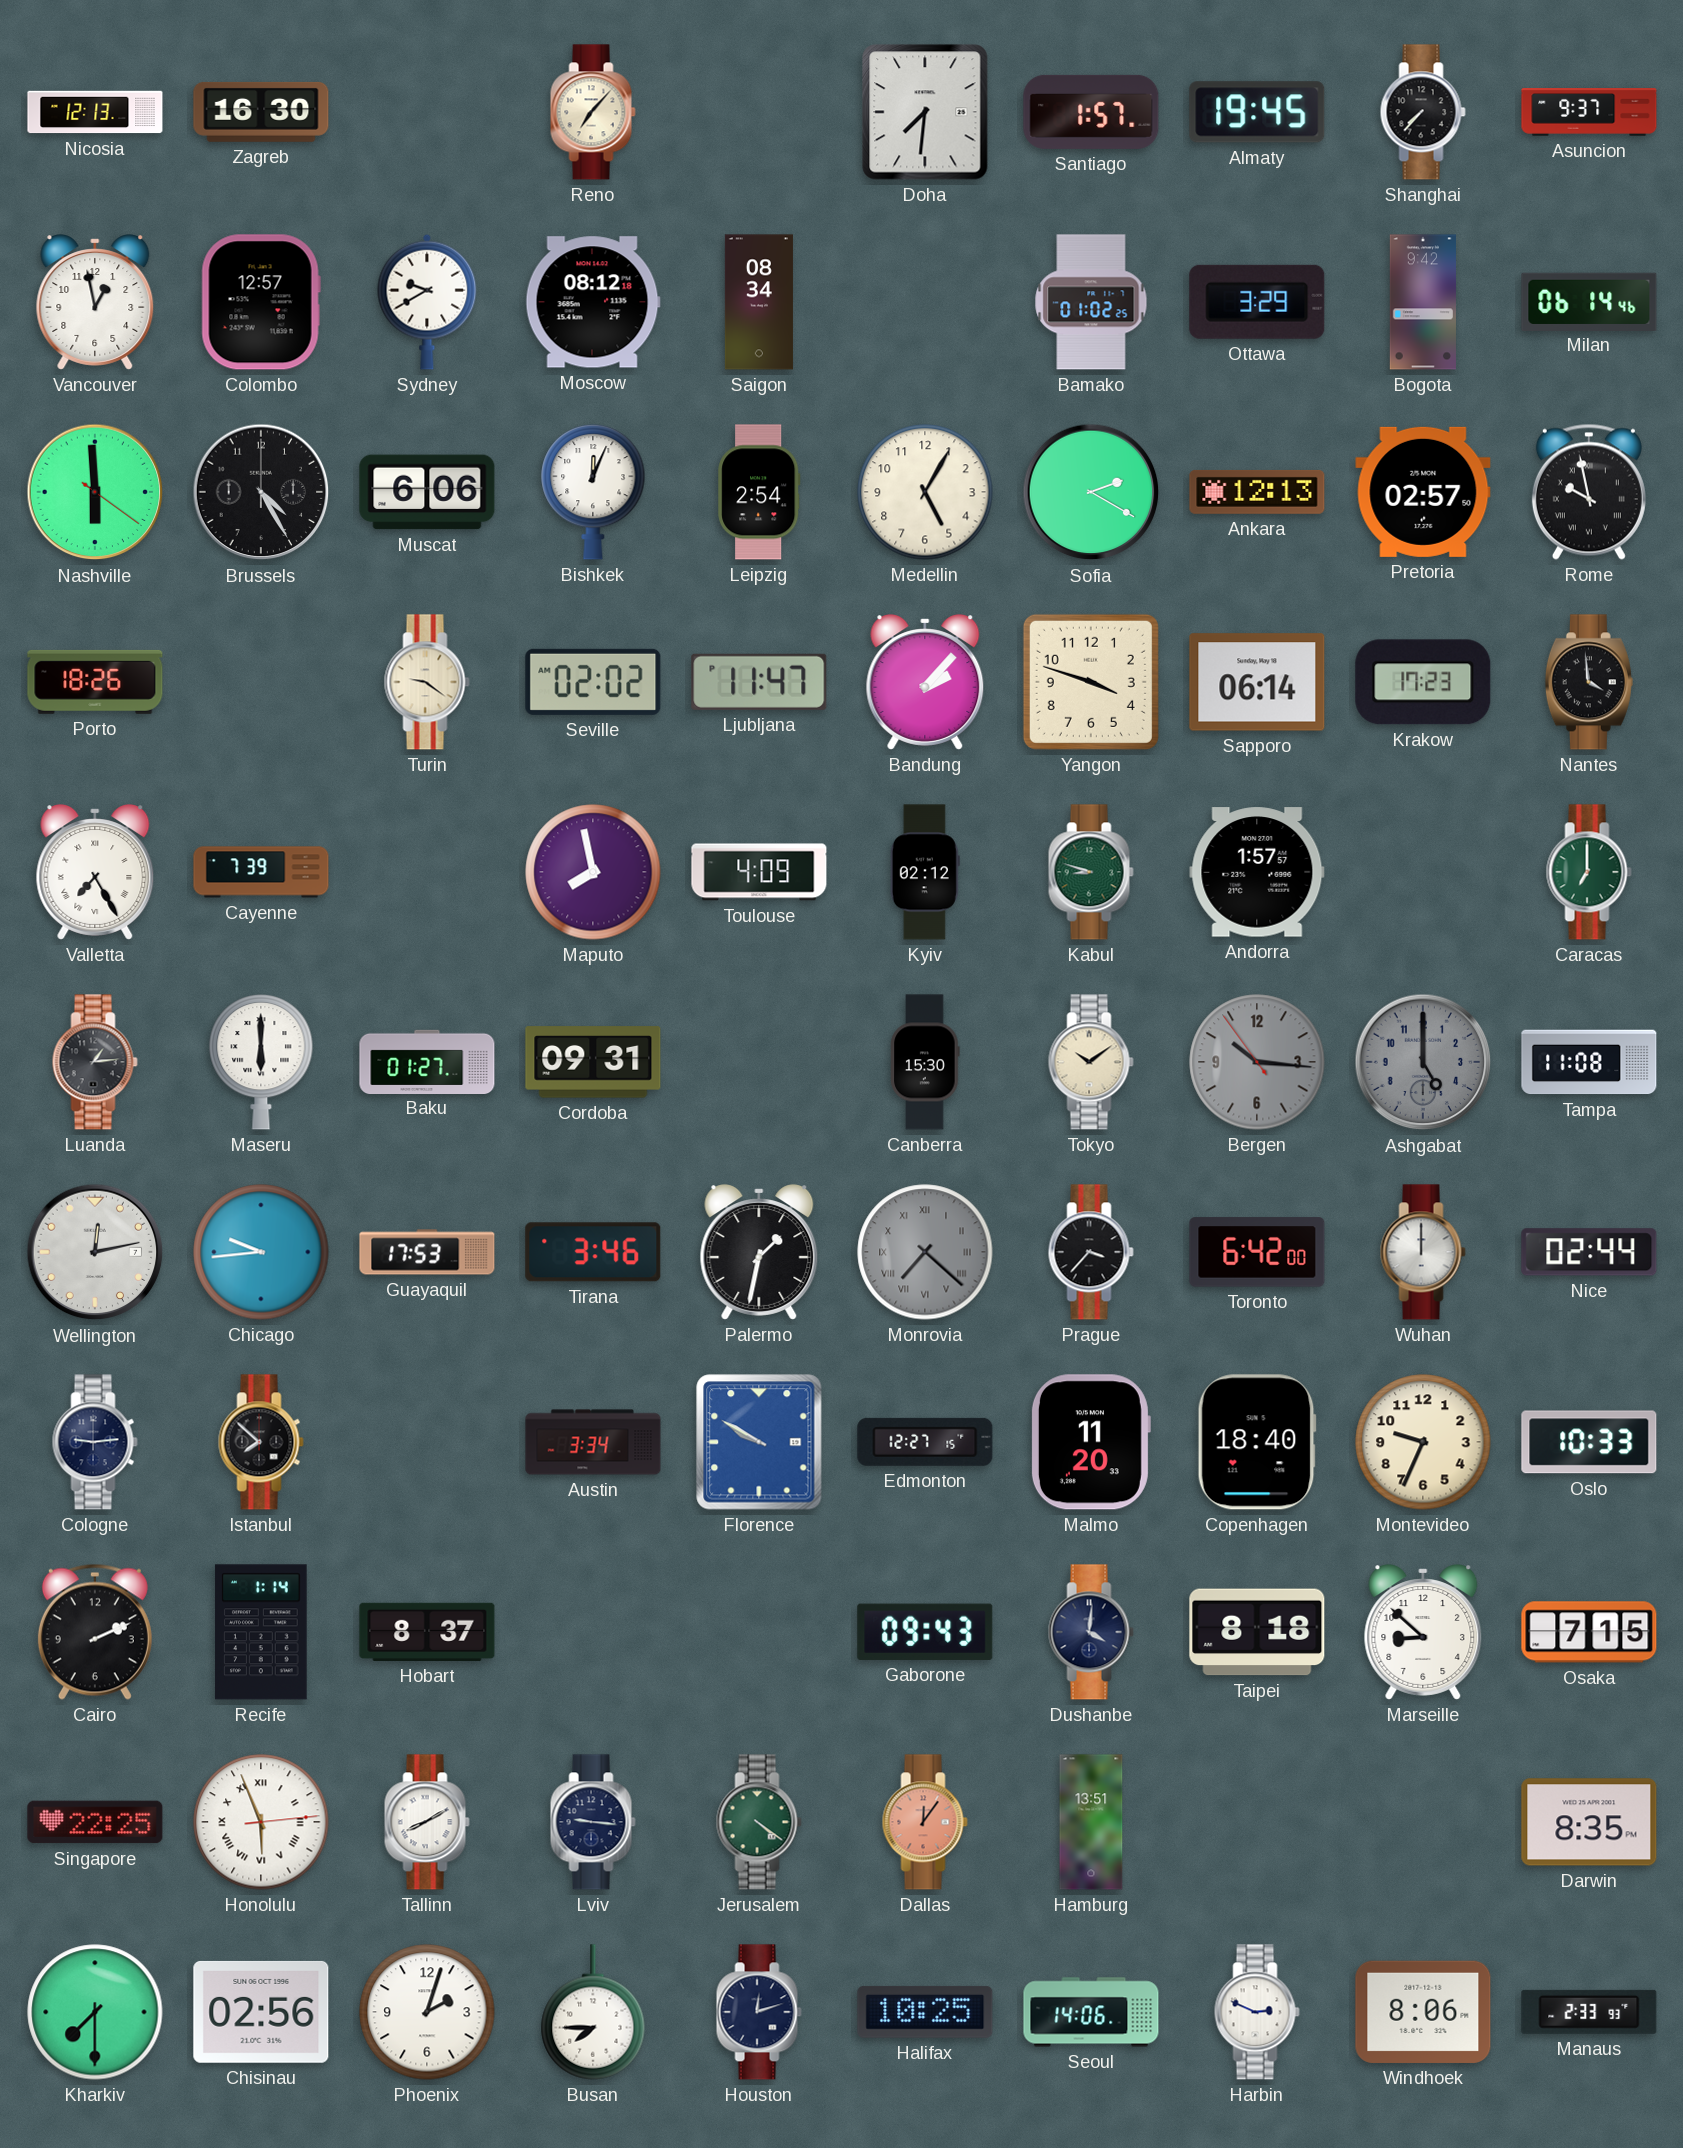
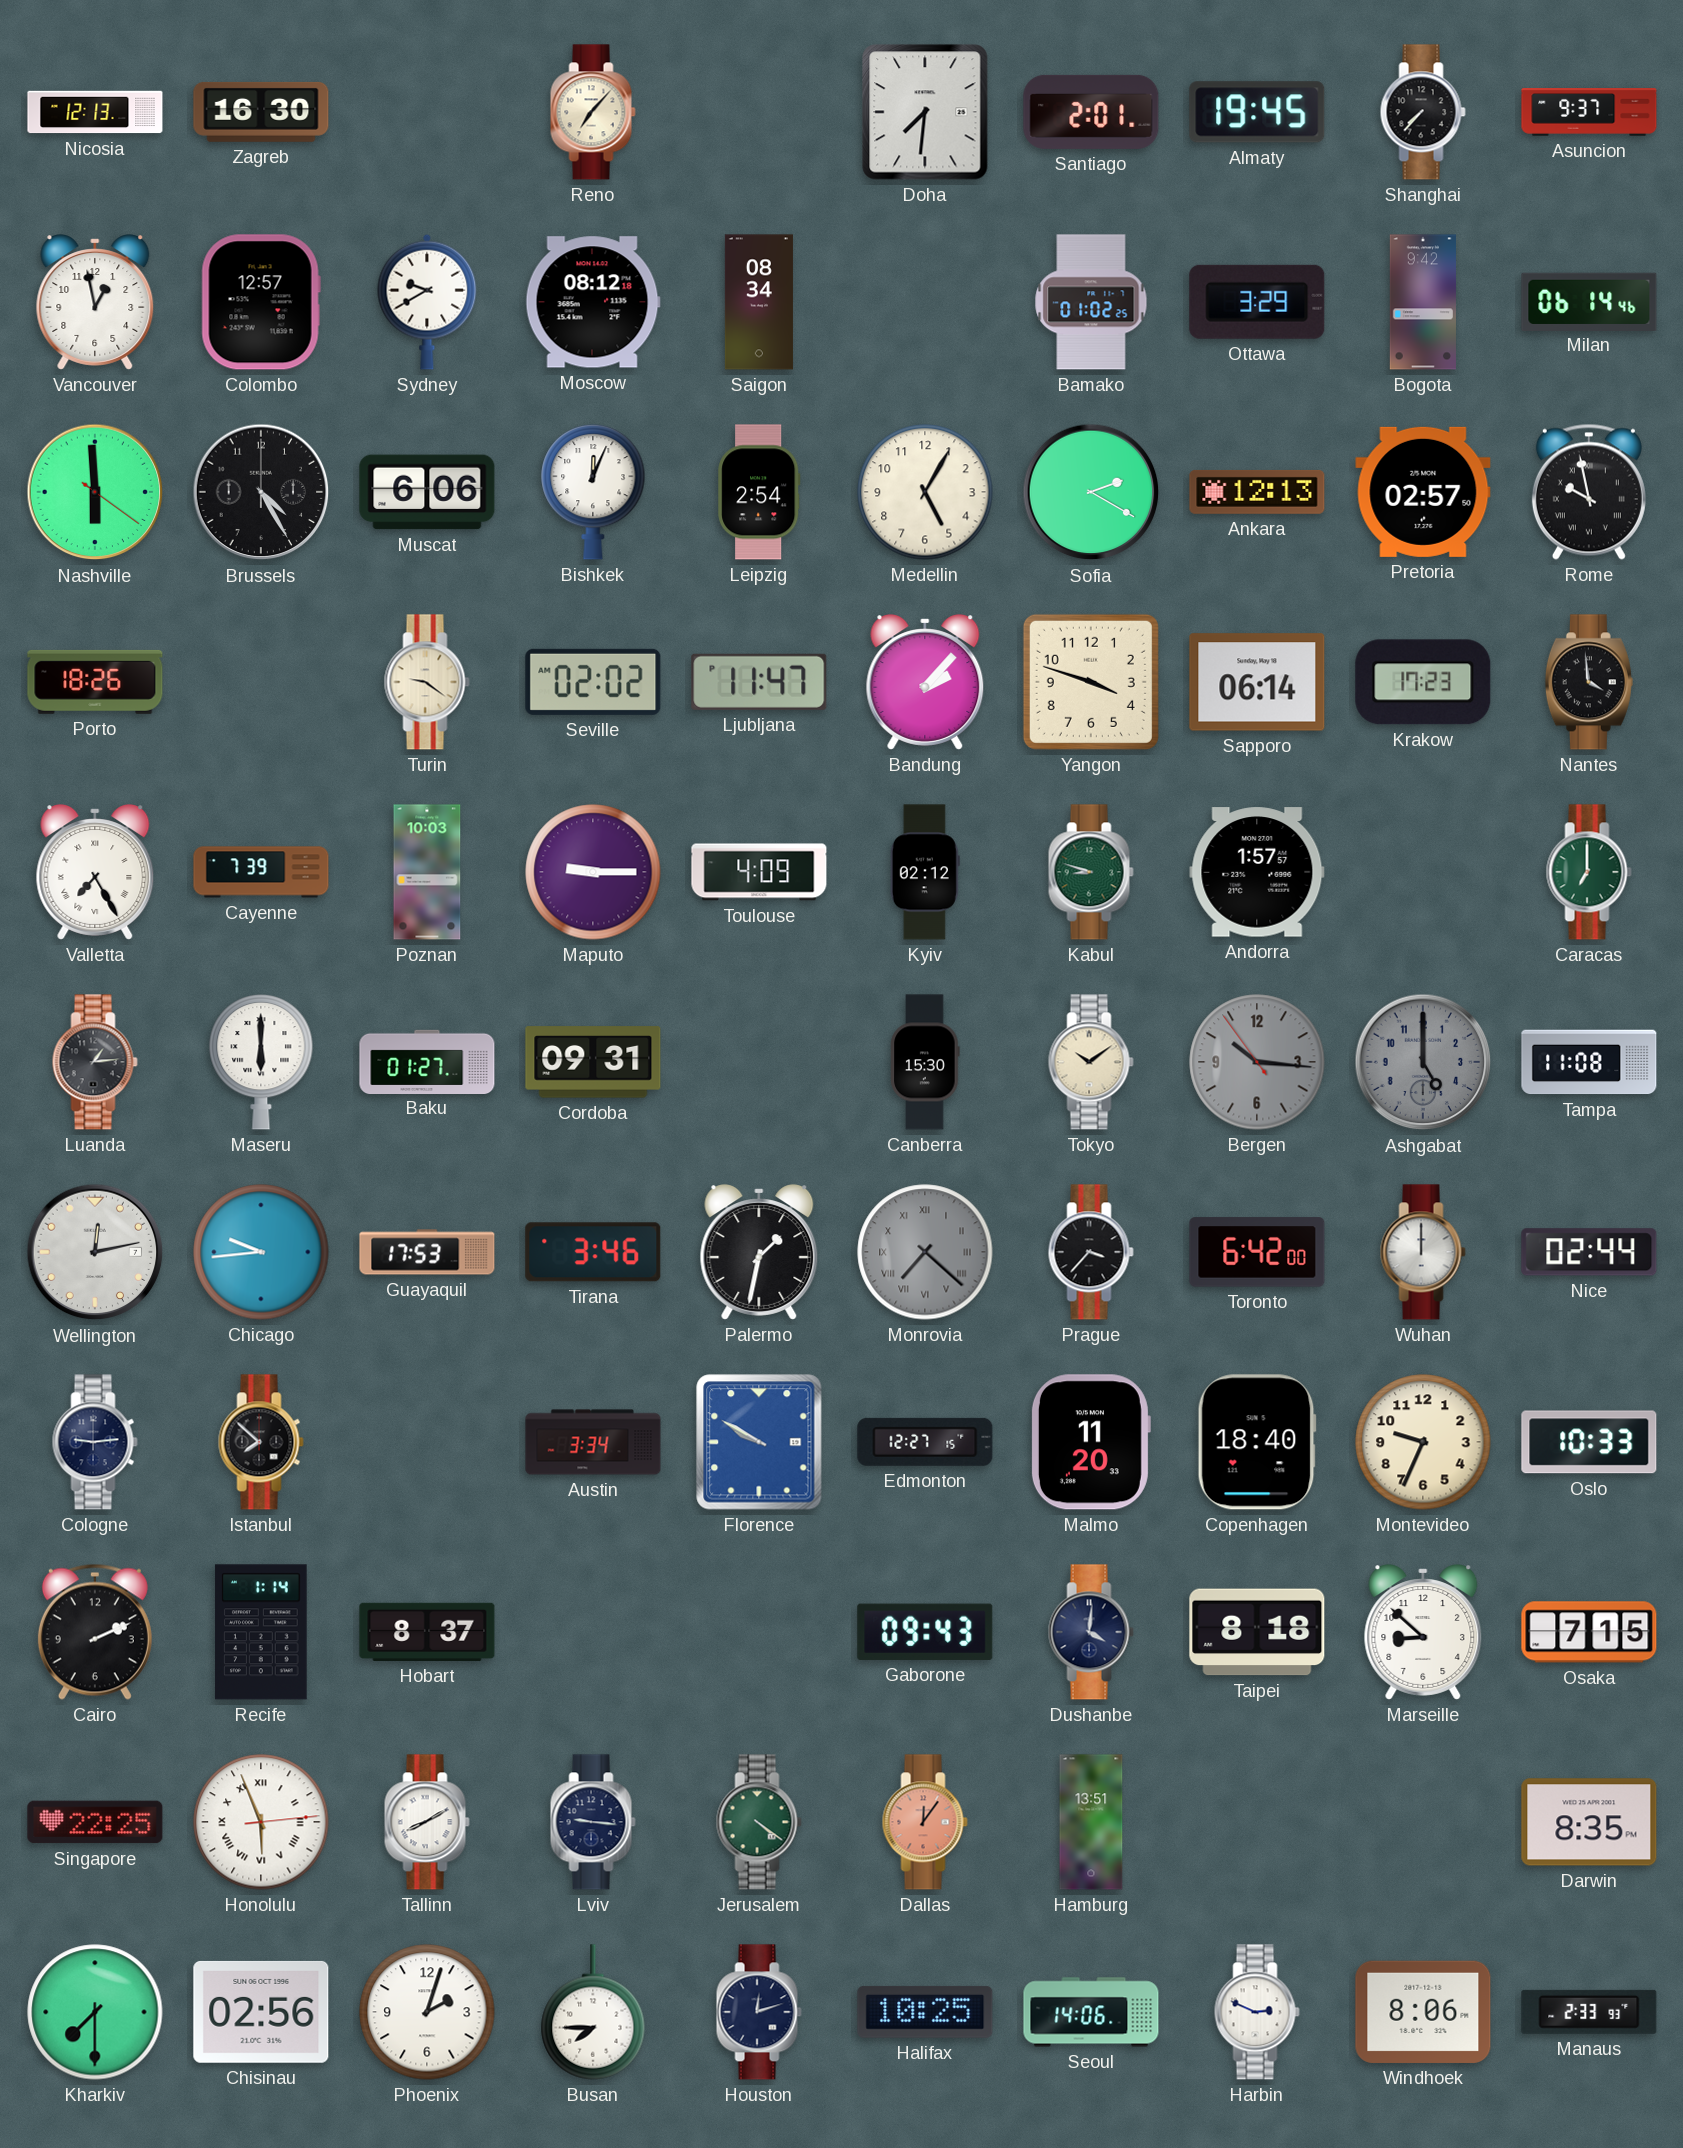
Santiago: 1:57 -> 2:01
Poznan: none -> 10:03
Maputo: 7:58 -> 9:15
